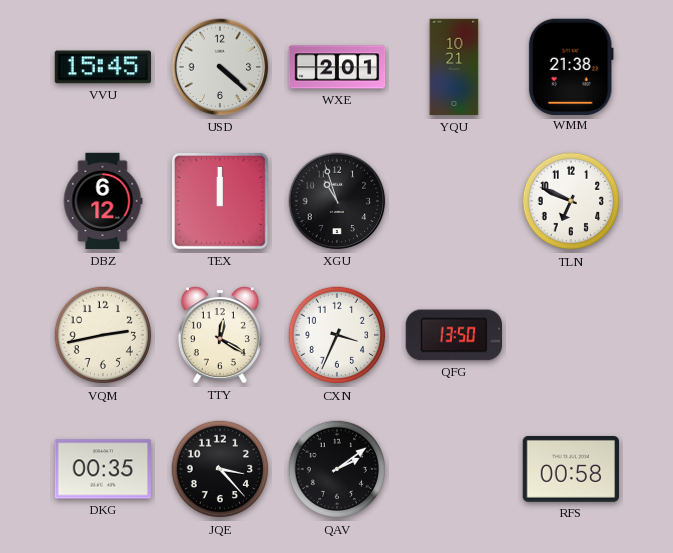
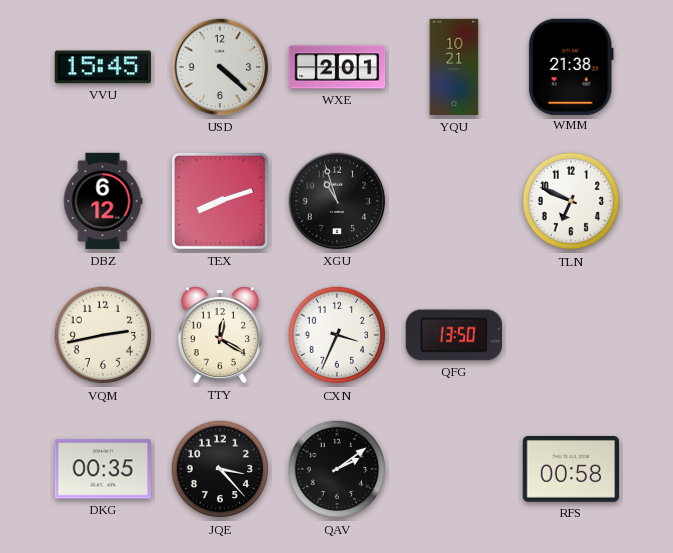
TEX: 12:00 -> 8:12
